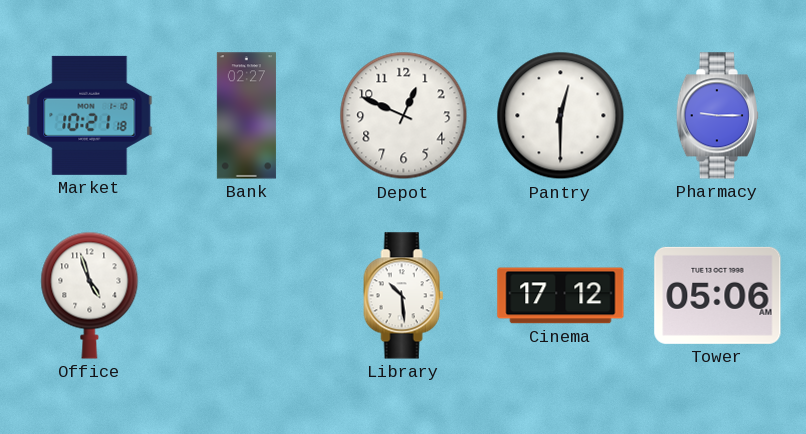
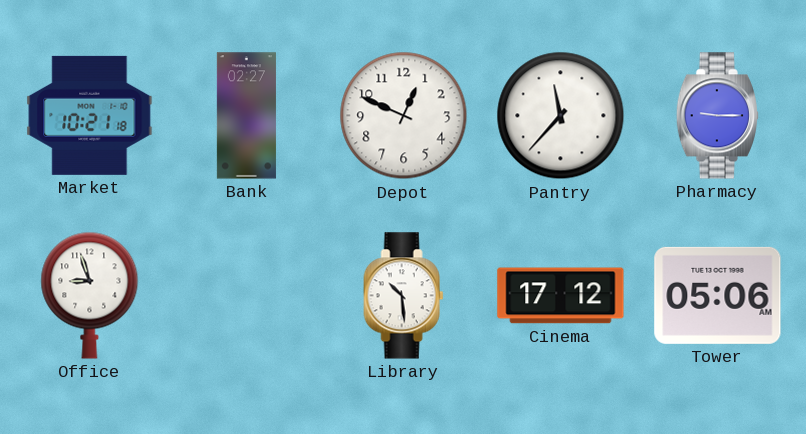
Pantry: 12:30 -> 11:37
Office: 4:57 -> 8:57
